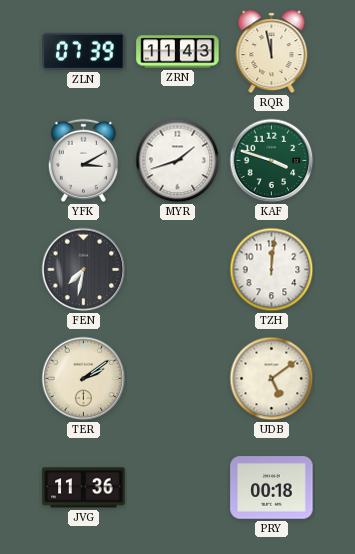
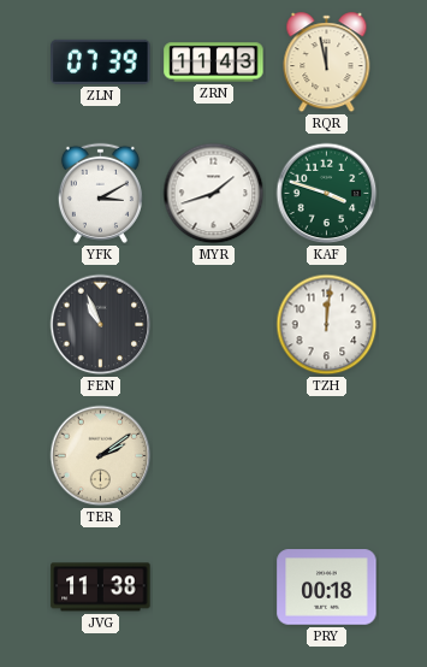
FEN: 7:32 -> 10:56
UDB: 5:09 -> none
JVG: 11:36 -> 11:38
